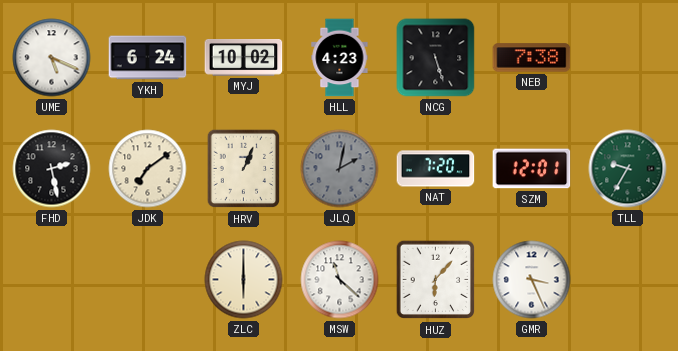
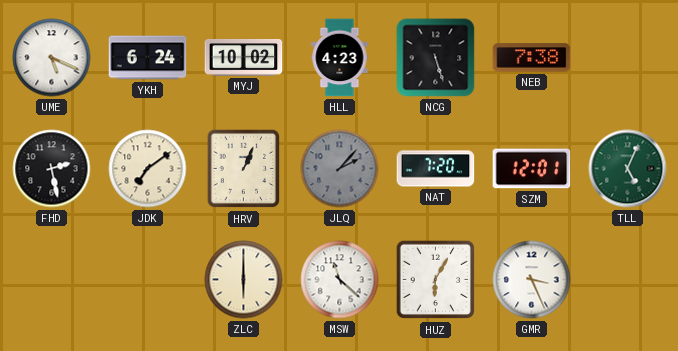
JLQ: 2:02 -> 2:07
TLL: 9:35 -> 5:04
HUZ: 6:07 -> 6:05
